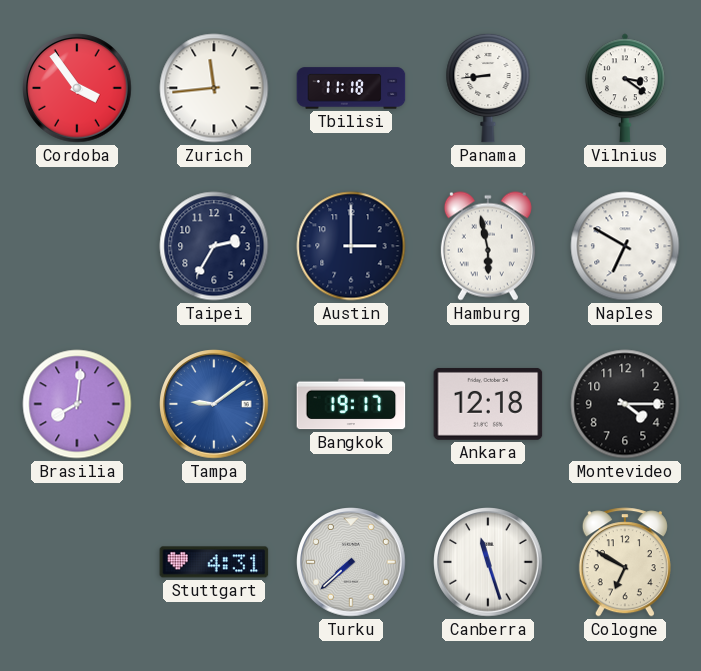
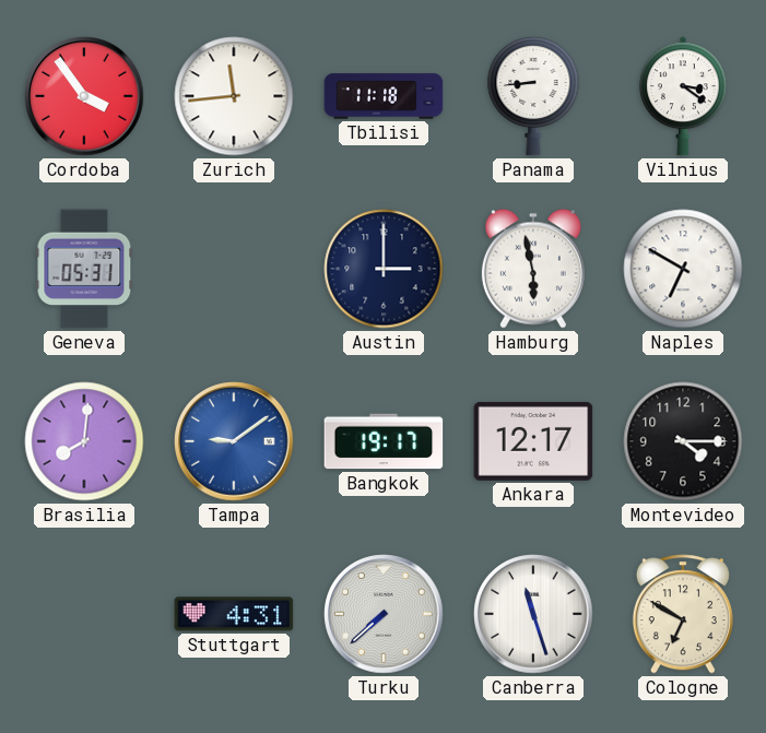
Geneva: none -> 05:31
Taipei: 2:35 -> none
Ankara: 12:18 -> 12:17
